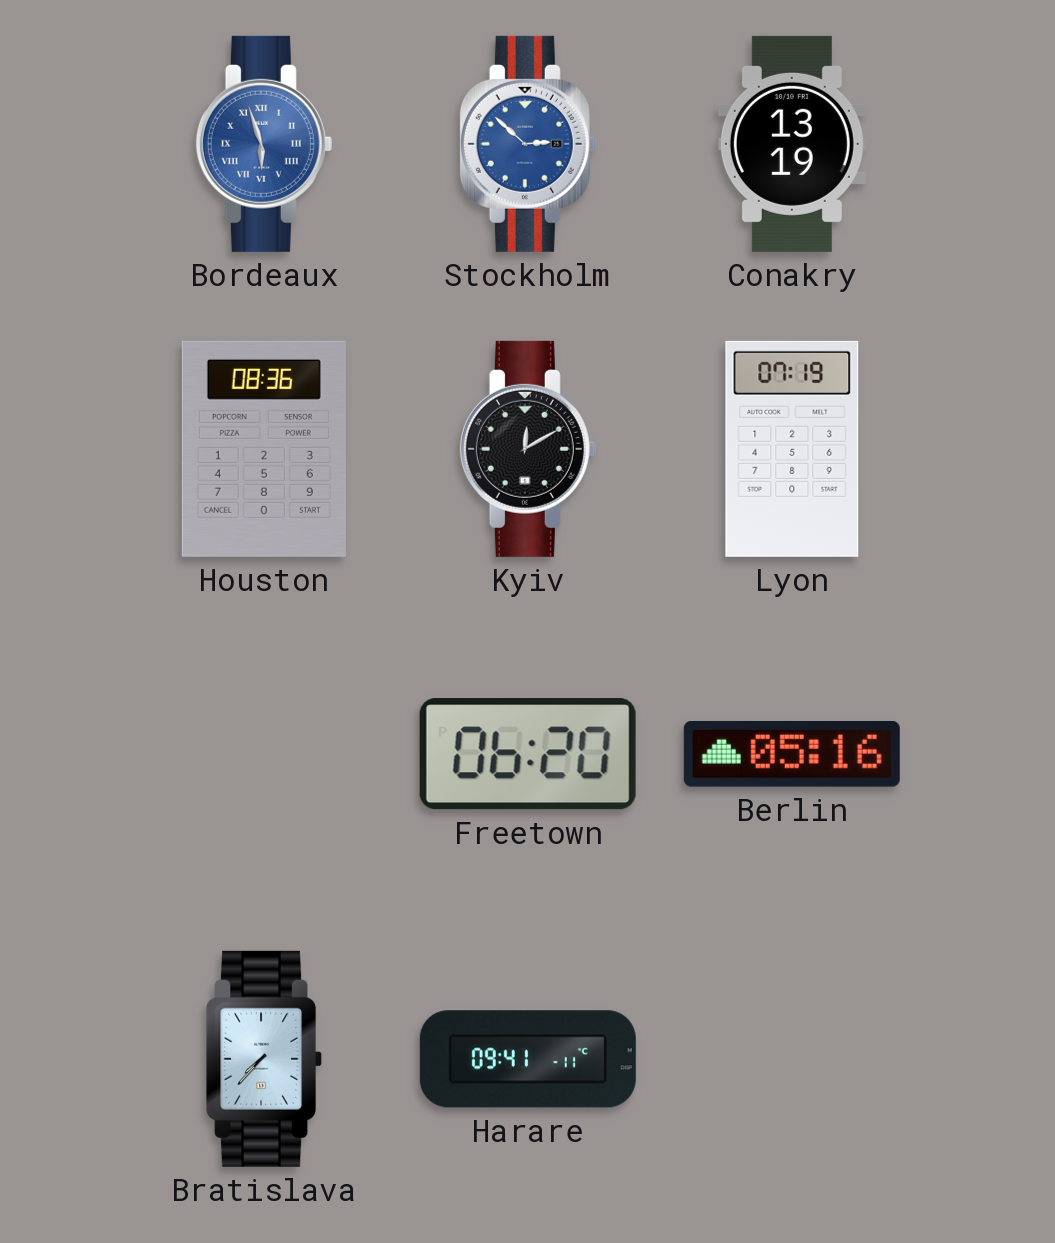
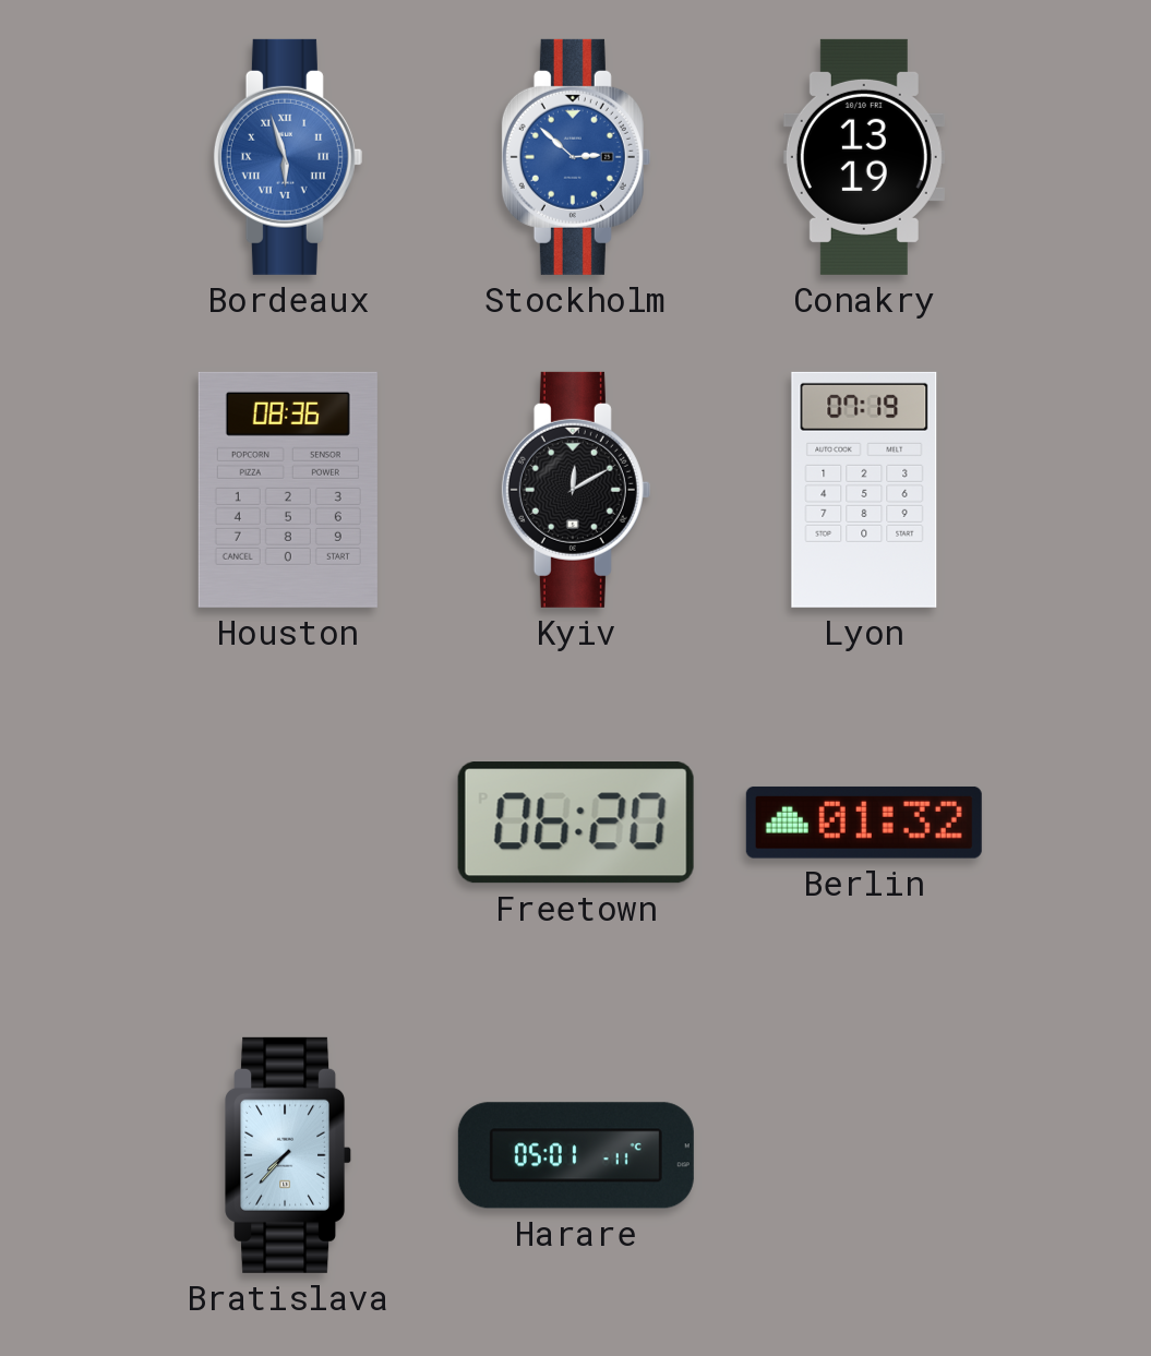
Berlin: 05:16 -> 01:32
Harare: 09:41 -> 05:01
